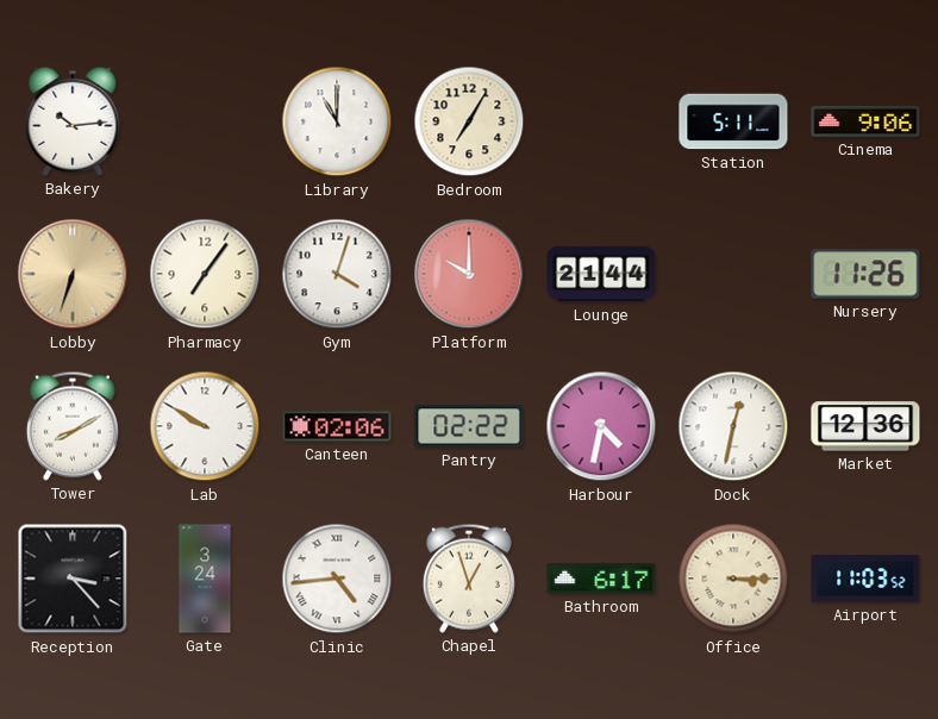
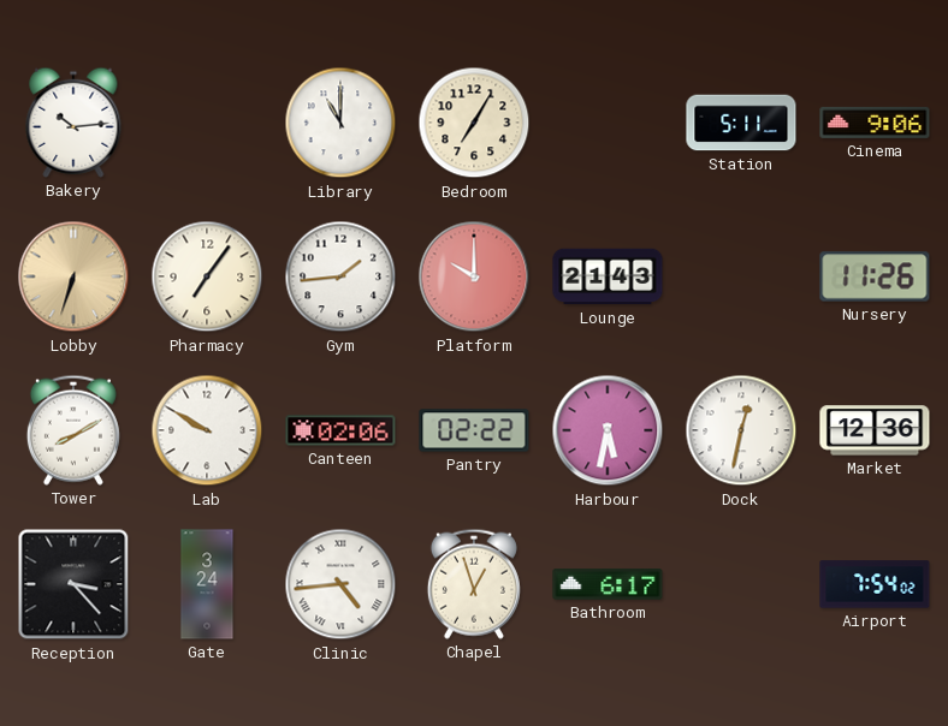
Gym: 4:03 -> 1:44
Lounge: 21:44 -> 21:43
Harbour: 4:32 -> 5:32
Office: 3:15 -> none
Airport: 11:03 -> 7:54
